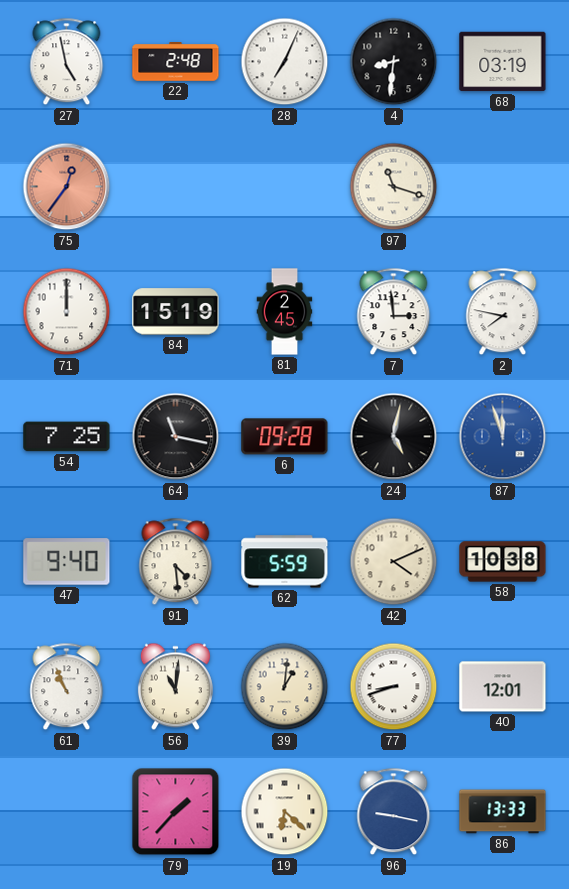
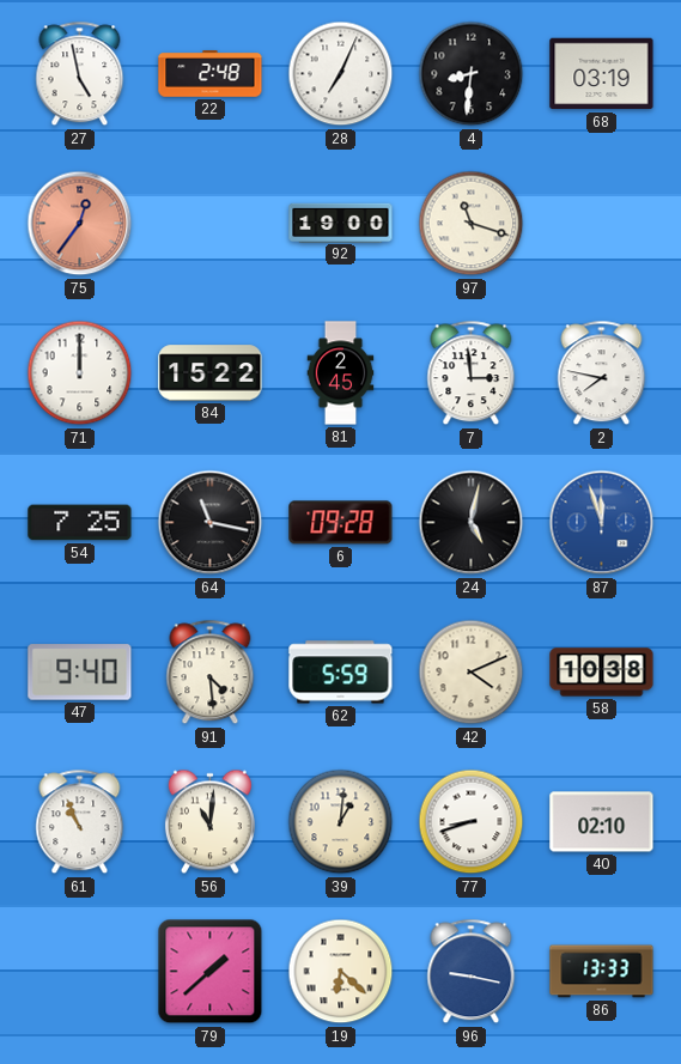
92: none -> 19:00
84: 15:19 -> 15:22
40: 12:01 -> 02:10
79: 1:37 -> 1:38
